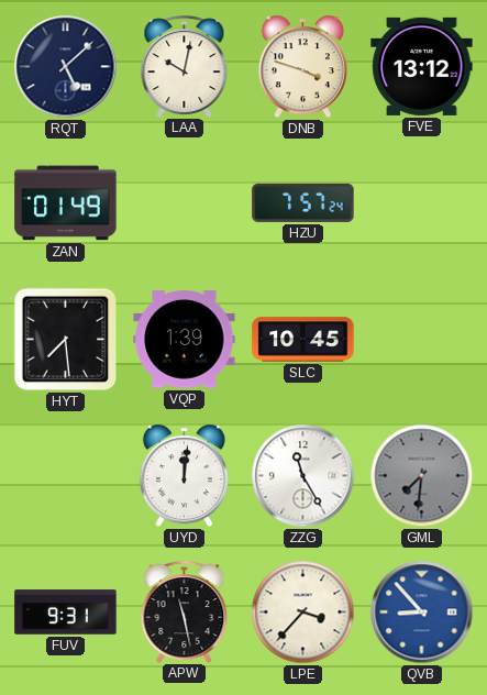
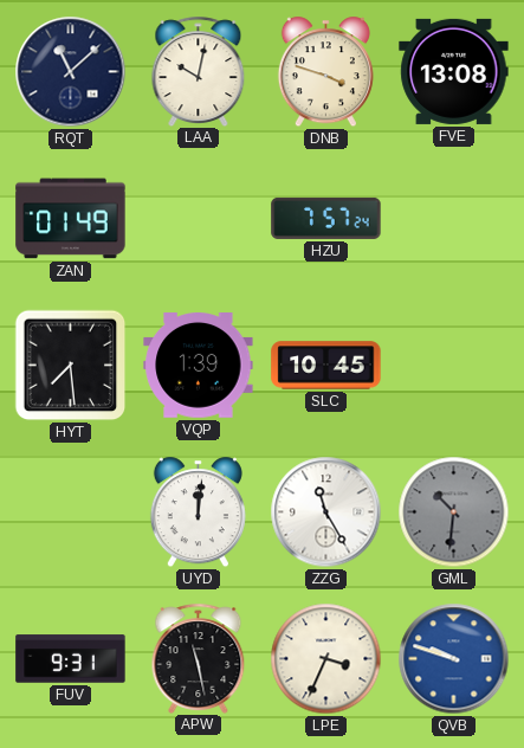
RQT: 5:08 -> 11:08
FVE: 13:12 -> 13:08
GML: 7:31 -> 10:31
LPE: 3:37 -> 3:34
QVB: 8:53 -> 9:48
